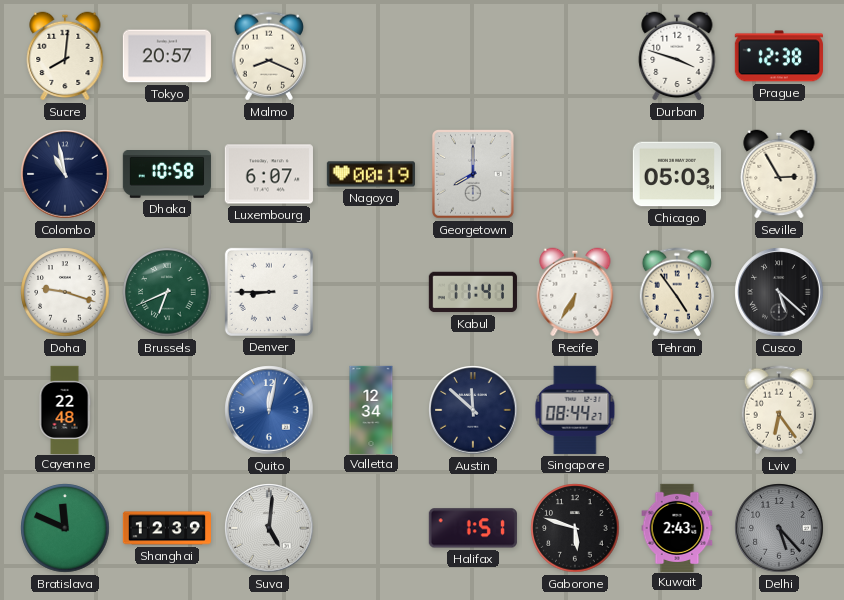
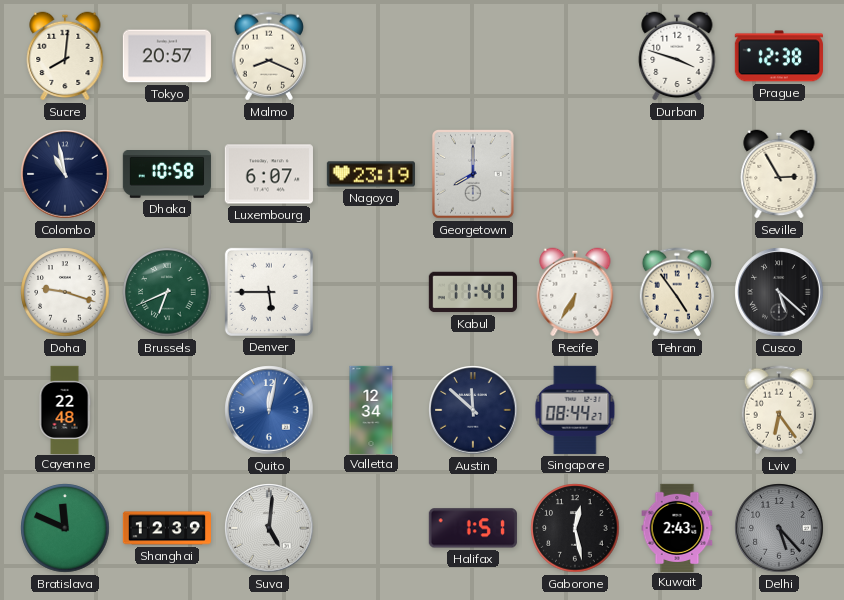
Nagoya: 00:19 -> 23:19
Chicago: 05:03 -> none
Denver: 8:45 -> 5:45
Gaborone: 5:48 -> 12:28
